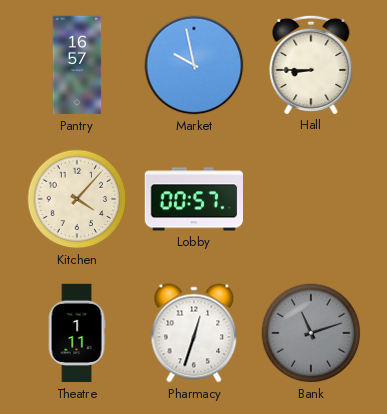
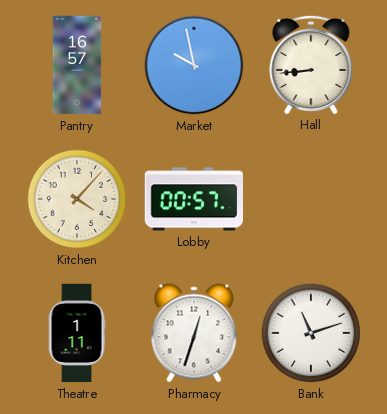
Hall: 8:45 -> 8:44
Bank dial: grey -> white
